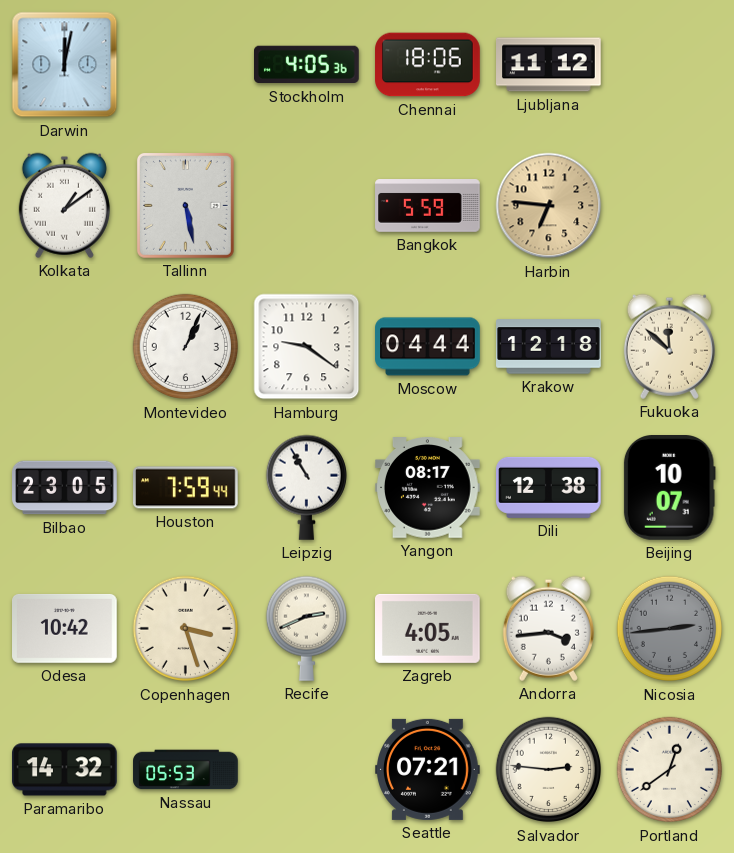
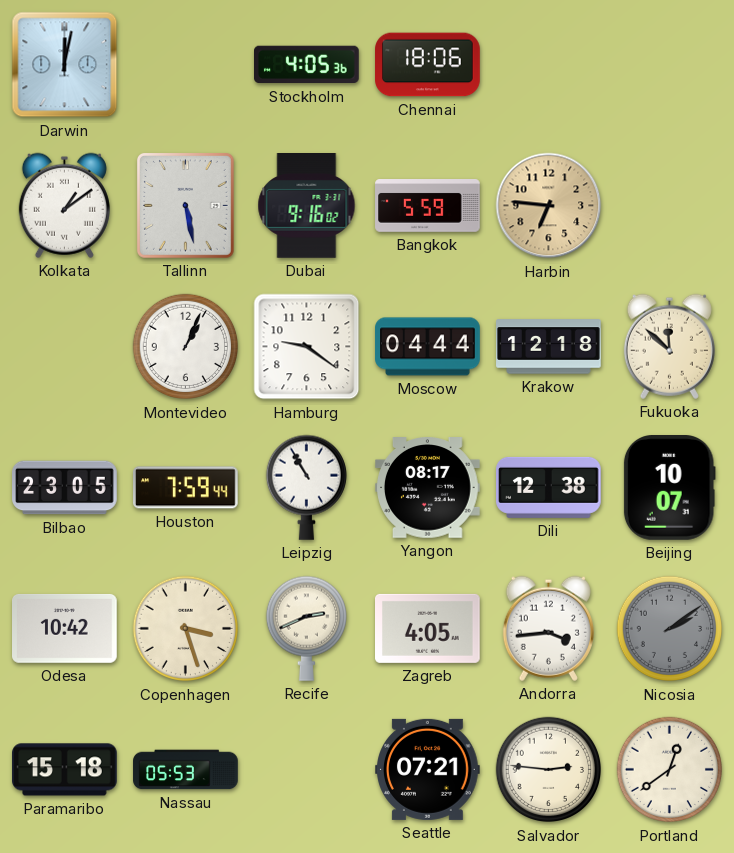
Ljubljana: 11:12 -> none
Dubai: none -> 9:16
Nicosia: 2:44 -> 2:09
Paramaribo: 14:32 -> 15:18
